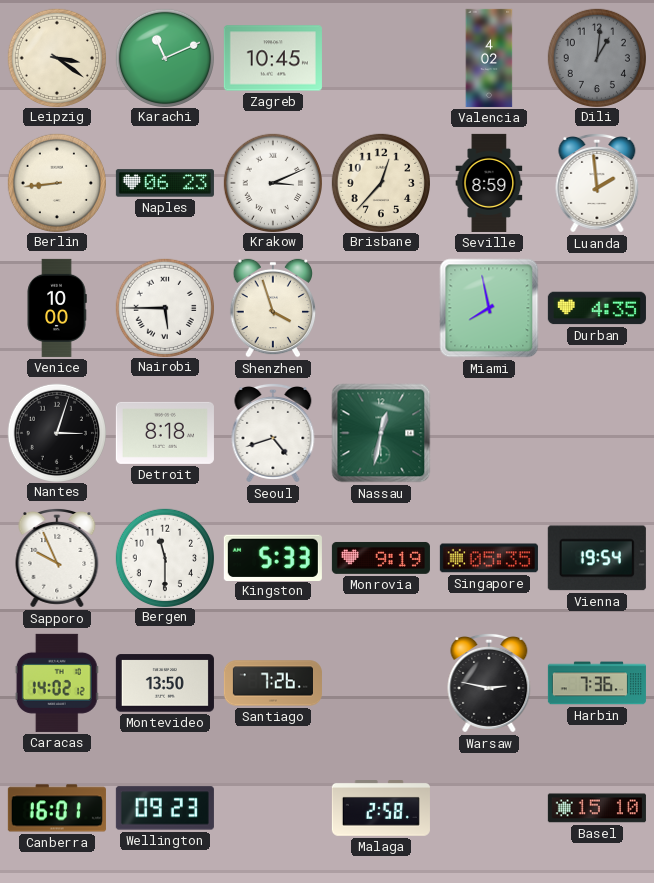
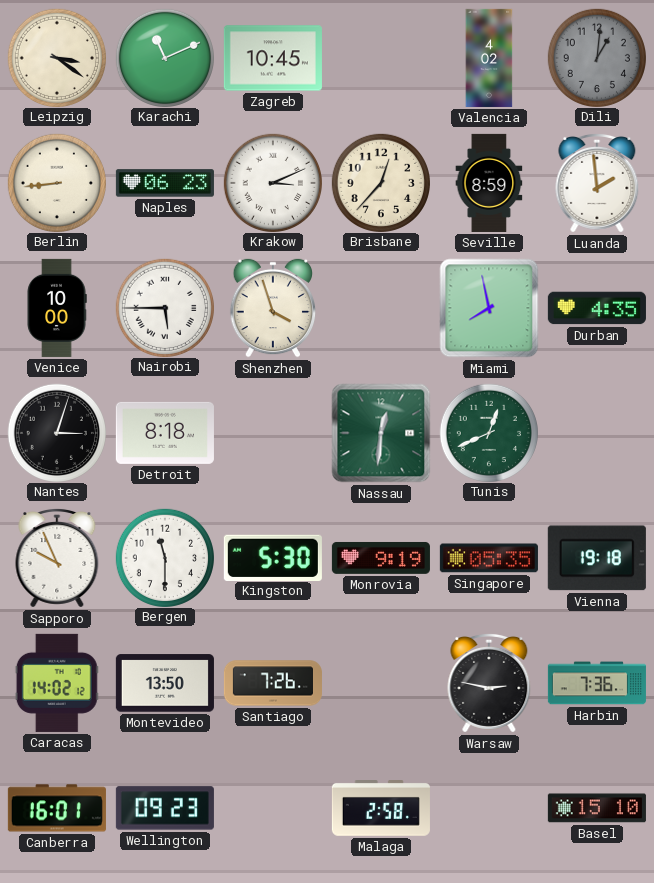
Seoul: 4:42 -> none
Nassau: 12:32 -> 12:31
Tunis: none -> 12:41
Kingston: 5:33 -> 5:30
Vienna: 19:54 -> 19:18
